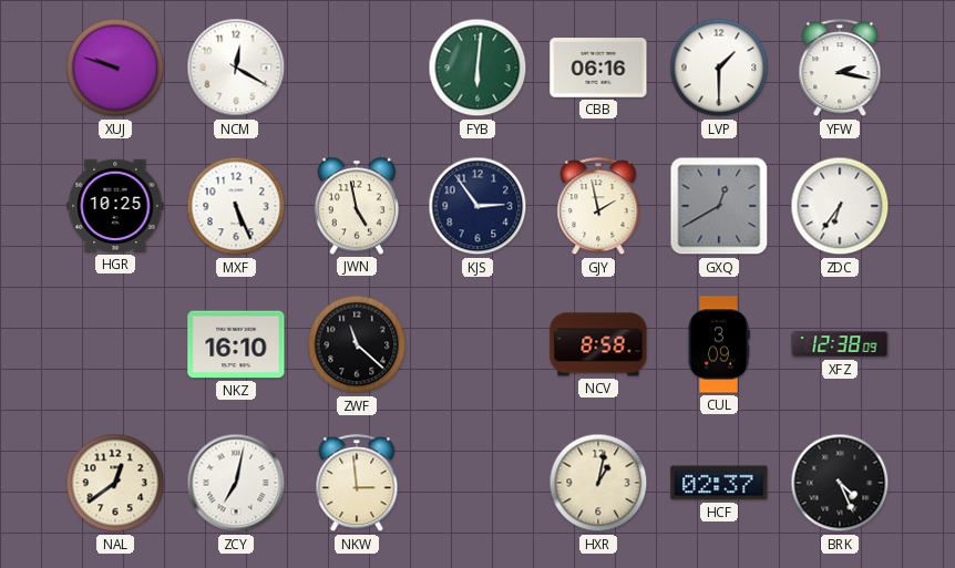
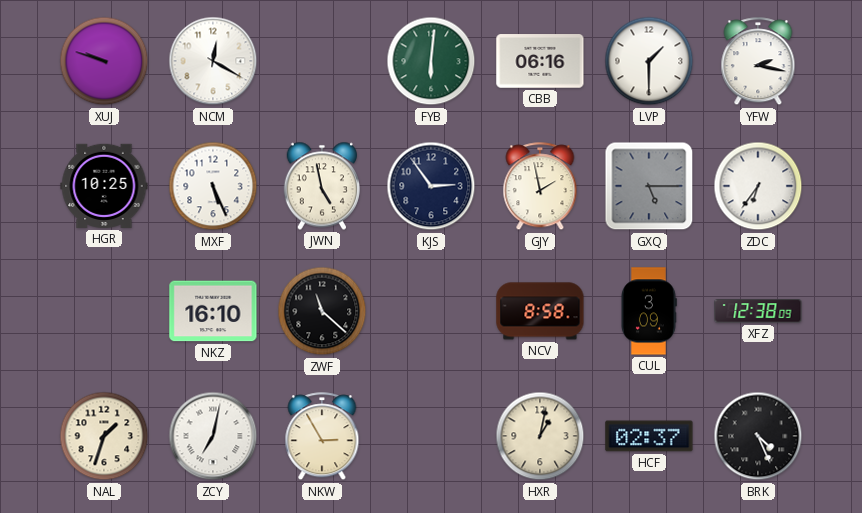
GXQ: 12:40 -> 5:15
NAL: 12:39 -> 1:33
NKW: 2:59 -> 2:55
